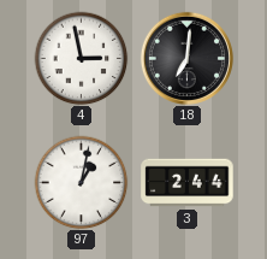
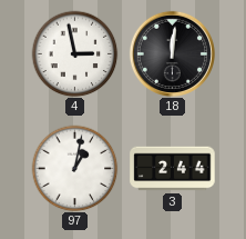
18: 7:01 -> 12:01
